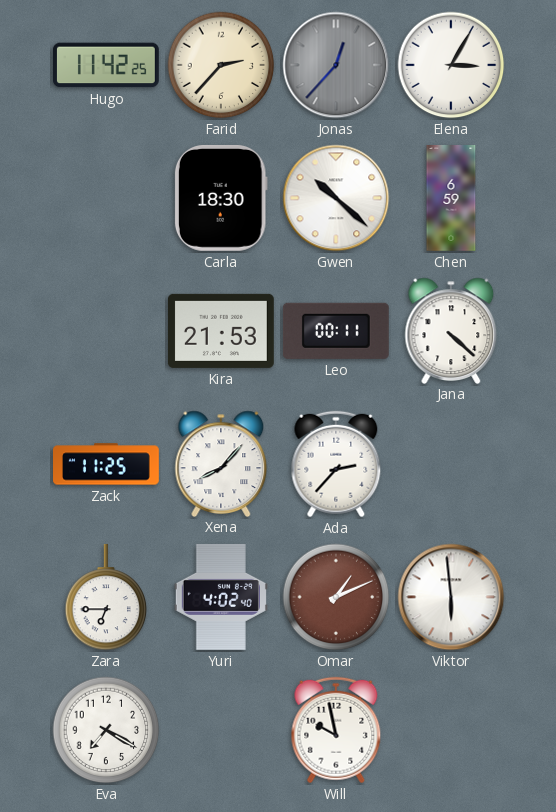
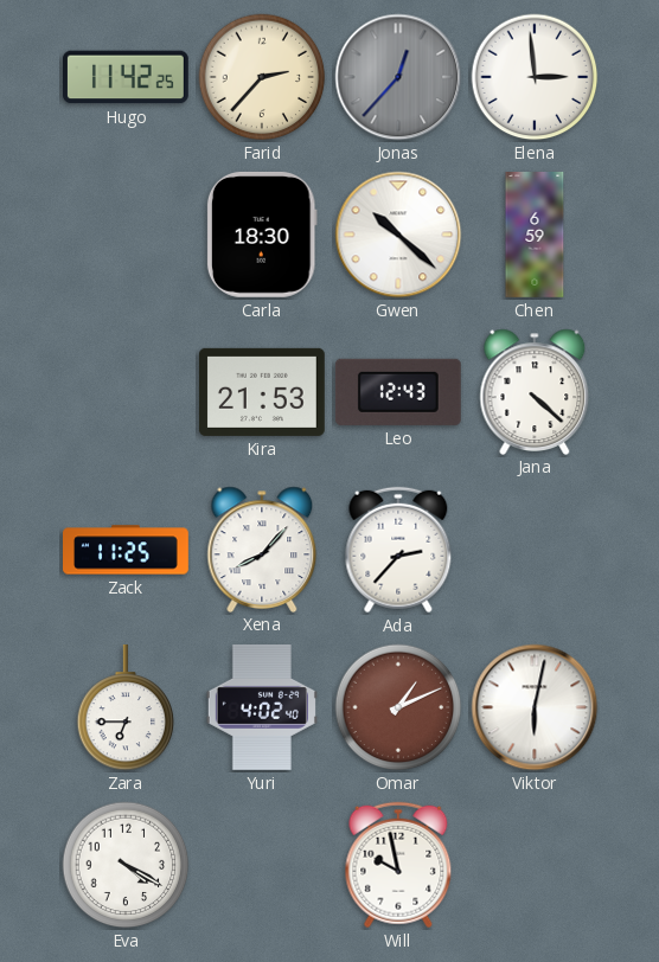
Elena: 3:05 -> 2:59
Leo: 00:11 -> 12:43
Viktor: 5:59 -> 6:02
Eva: 7:20 -> 4:20
